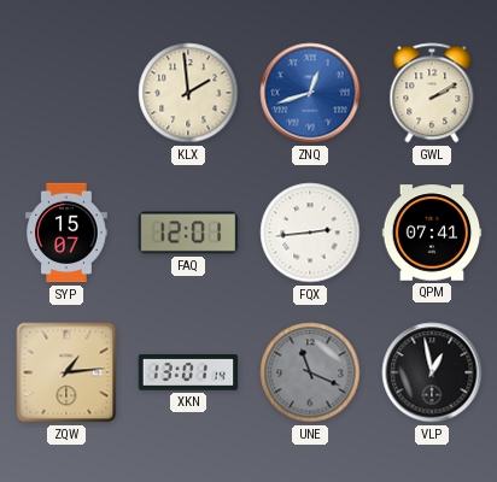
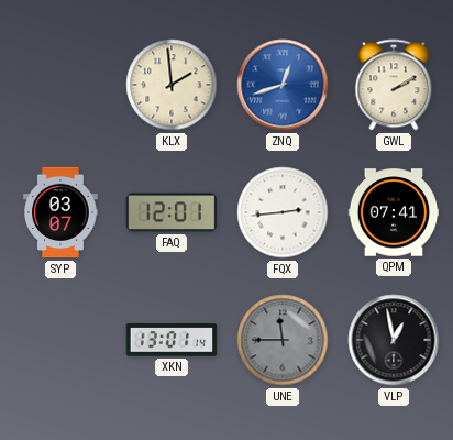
SYP: 15:07 -> 03:07
ZQW: 1:14 -> none
UNE: 11:19 -> 11:45
